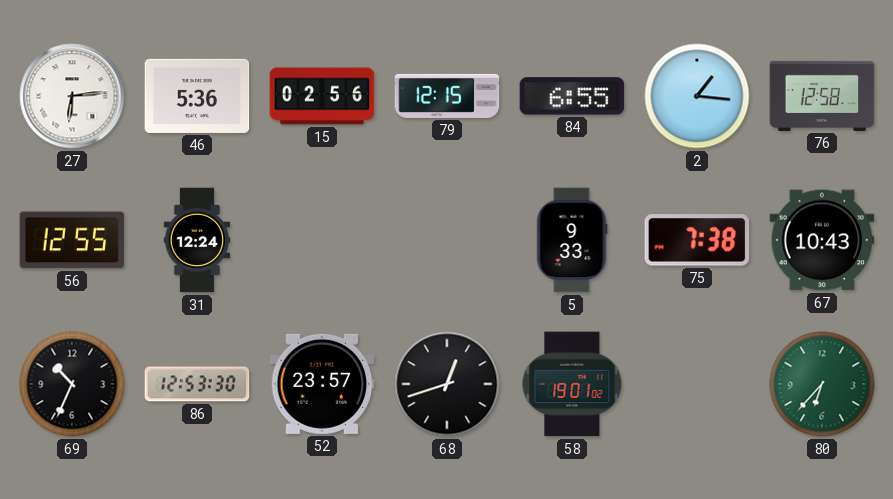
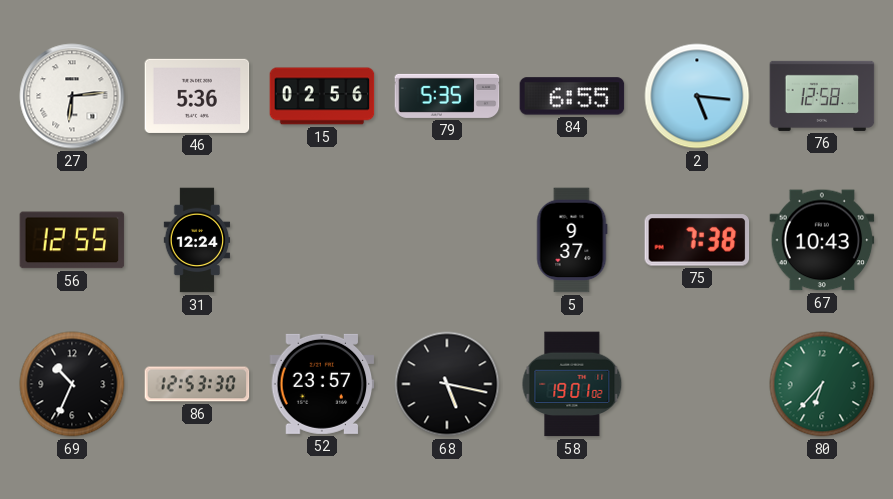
79: 12:15 -> 5:35
2: 1:16 -> 5:16
5: 9:33 -> 9:37
68: 12:42 -> 5:17
